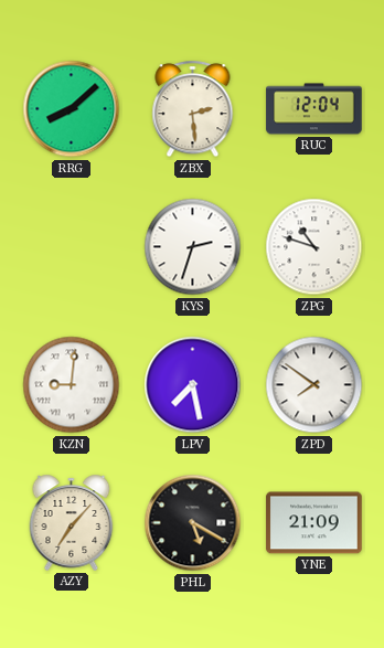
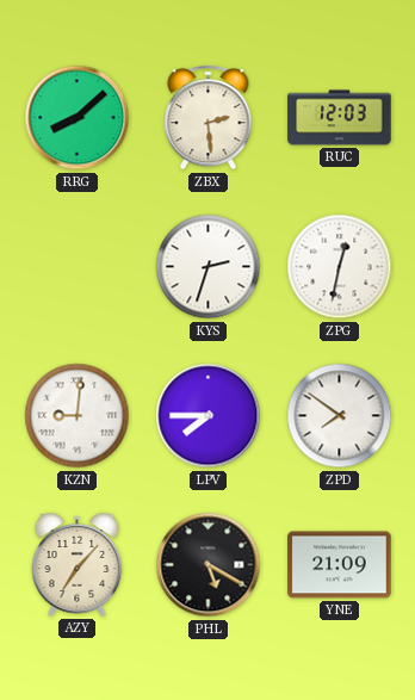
RUC: 12:04 -> 12:03
ZPG: 10:48 -> 12:32
LPV: 7:28 -> 7:45
